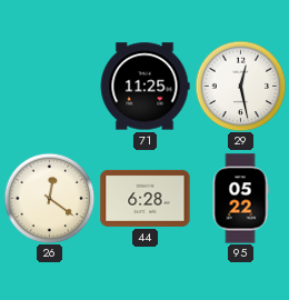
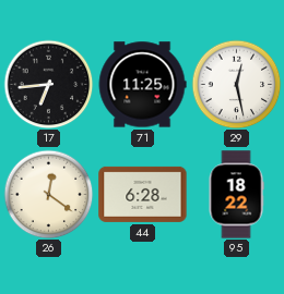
17: none -> 6:44
95: 05:22 -> 18:22
